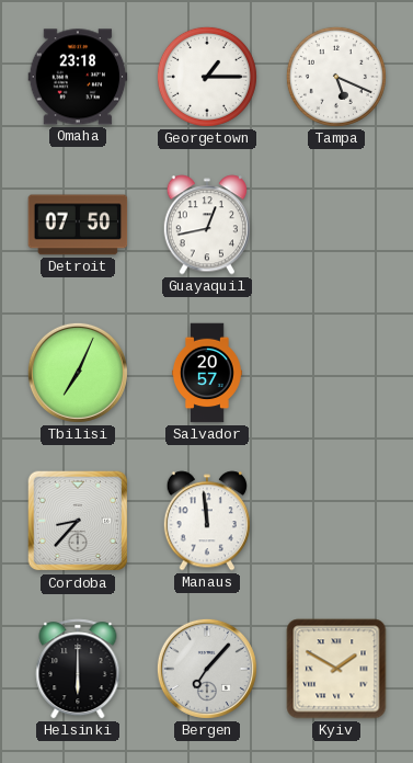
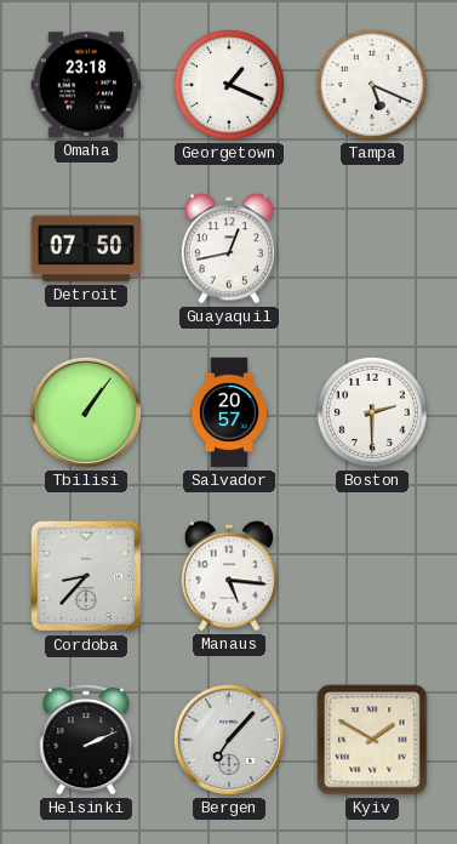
Georgetown: 1:15 -> 1:19
Tbilisi: 7:04 -> 1:06
Boston: none -> 2:30
Manaus: 11:59 -> 5:16
Helsinki: 6:00 -> 2:11
